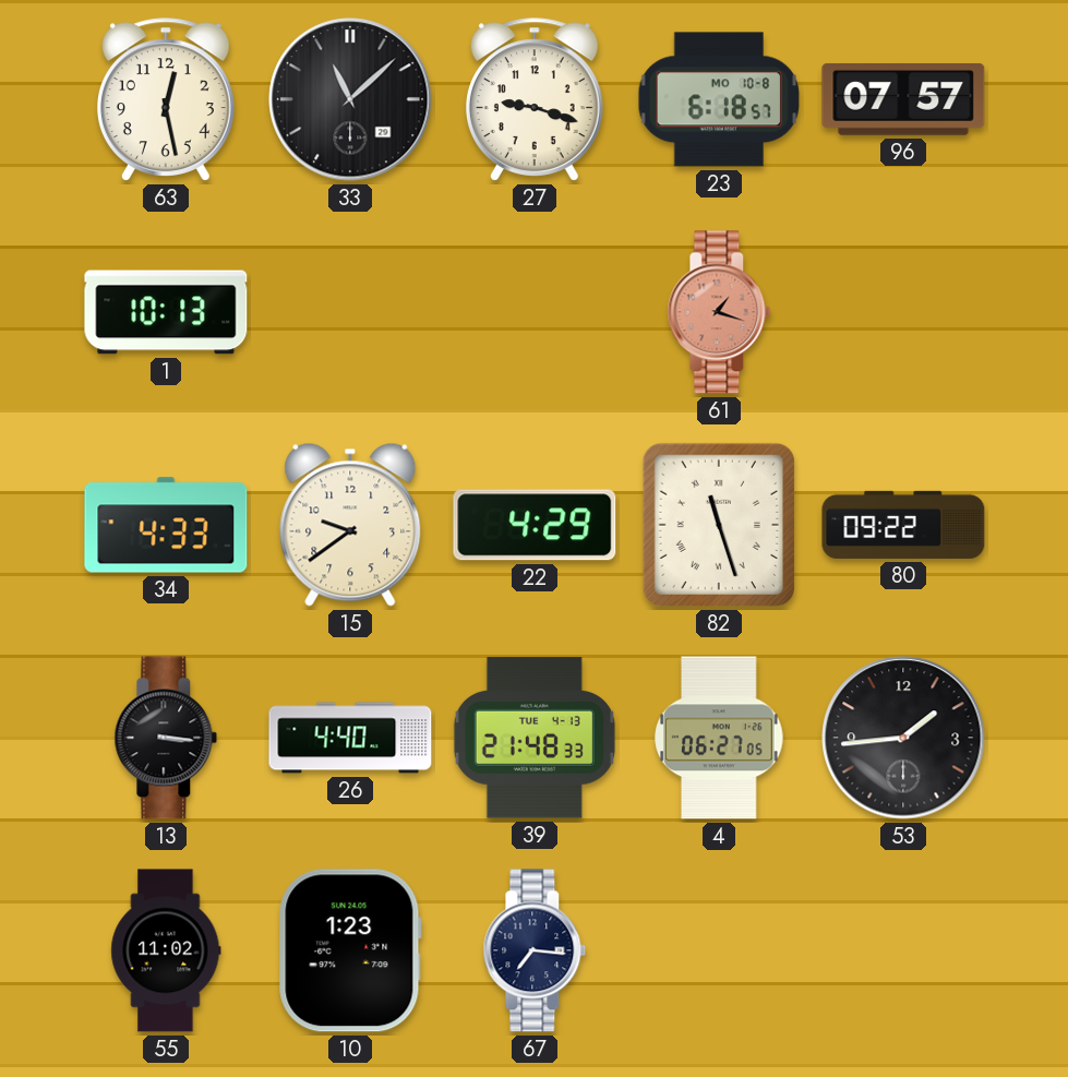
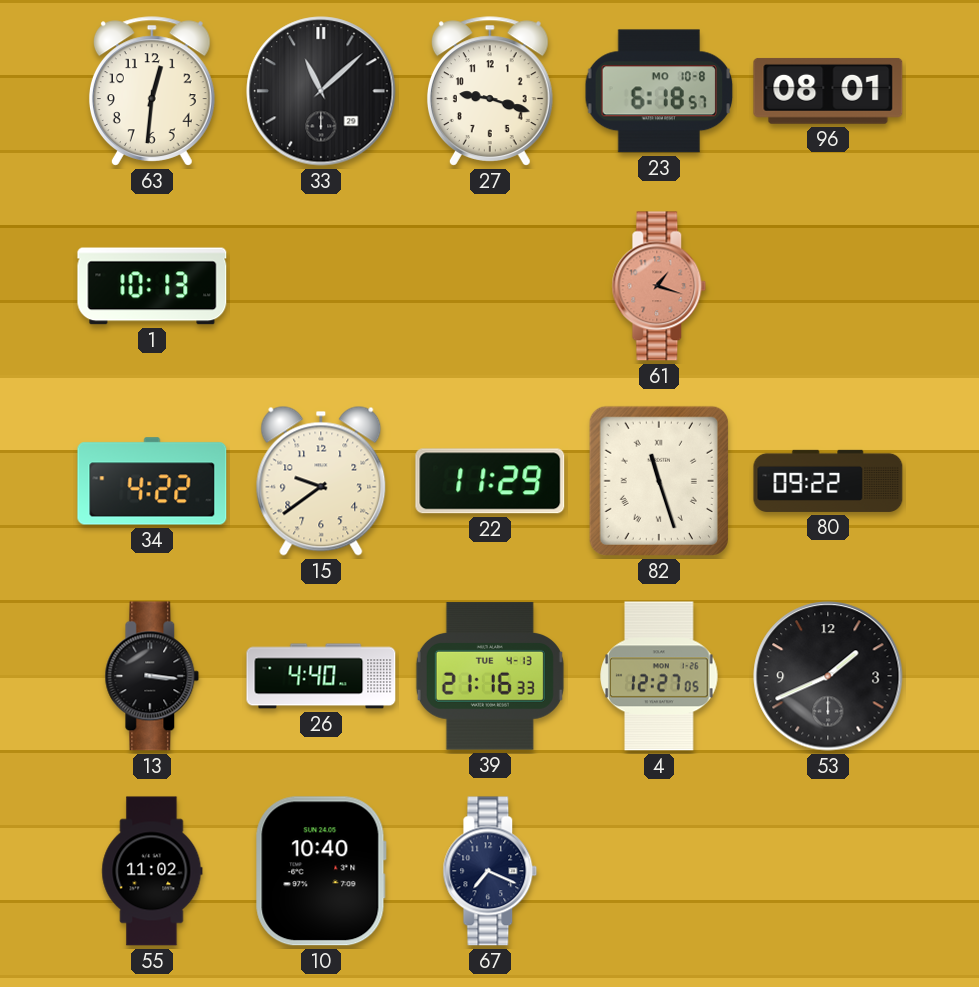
63: 12:28 -> 12:31
96: 07:57 -> 08:01
34: 4:33 -> 4:22
22: 4:29 -> 11:29
39: 21:48 -> 21:16
4: 06:27 -> 12:27
53: 1:44 -> 1:41
10: 1:23 -> 10:40
67: 7:16 -> 7:19
